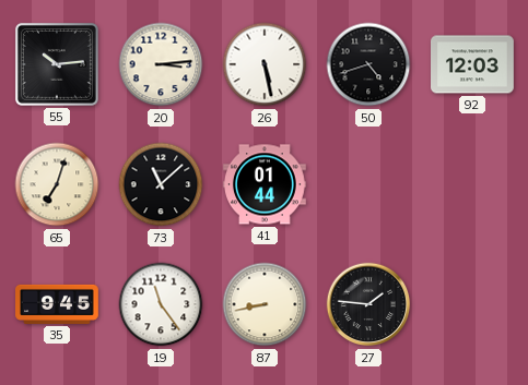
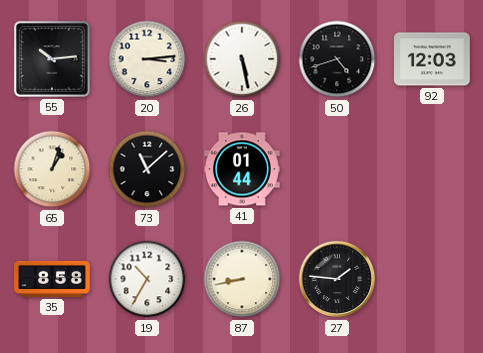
65: 7:03 -> 1:03
35: 9:45 -> 8:58
19: 11:24 -> 10:35
